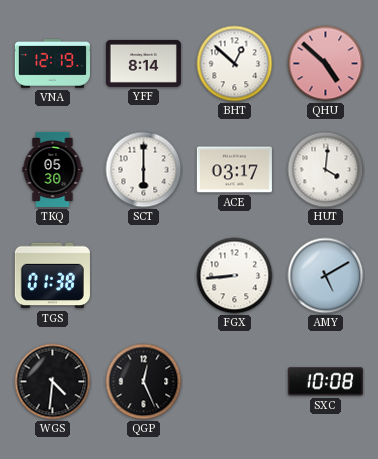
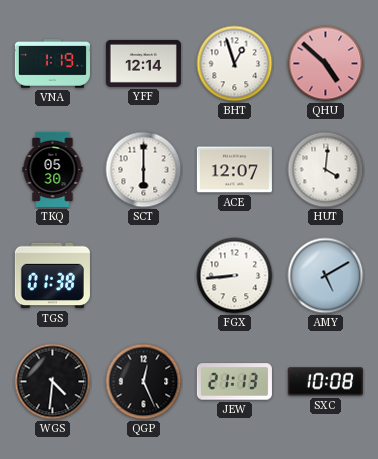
VNA: 12:19 -> 1:19
YFF: 8:14 -> 12:14
BHT: 12:52 -> 12:57
ACE: 03:17 -> 12:07
JEW: none -> 21:13
